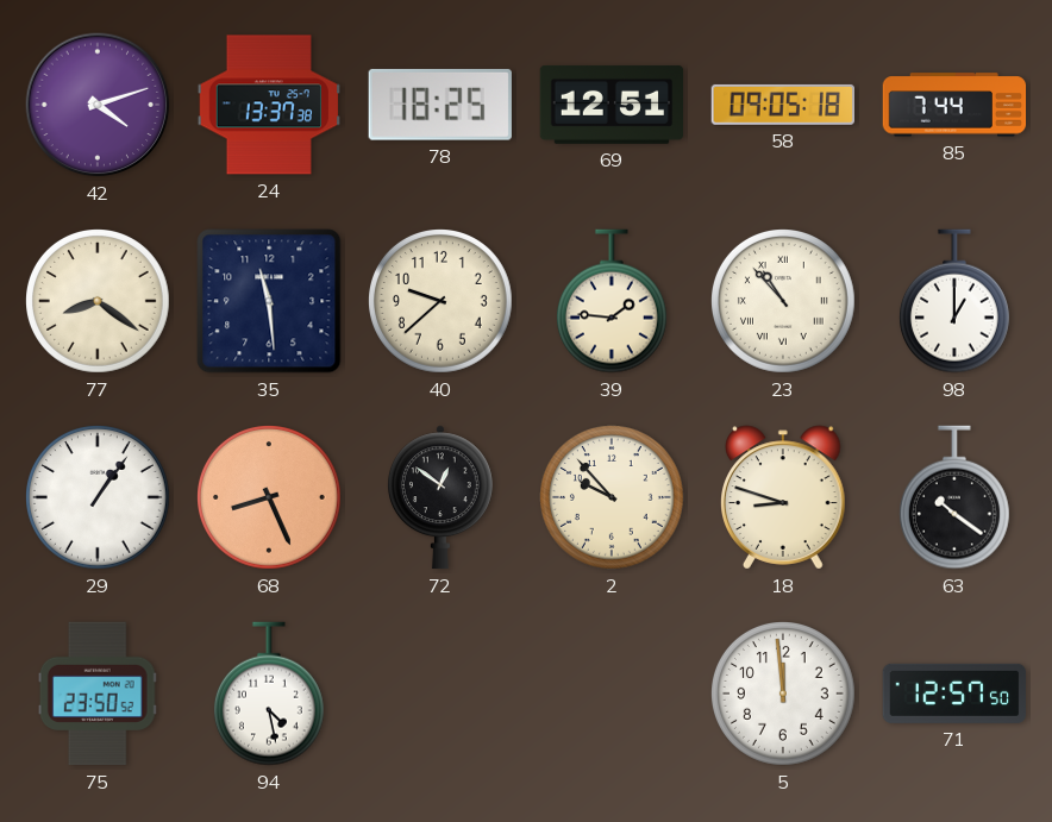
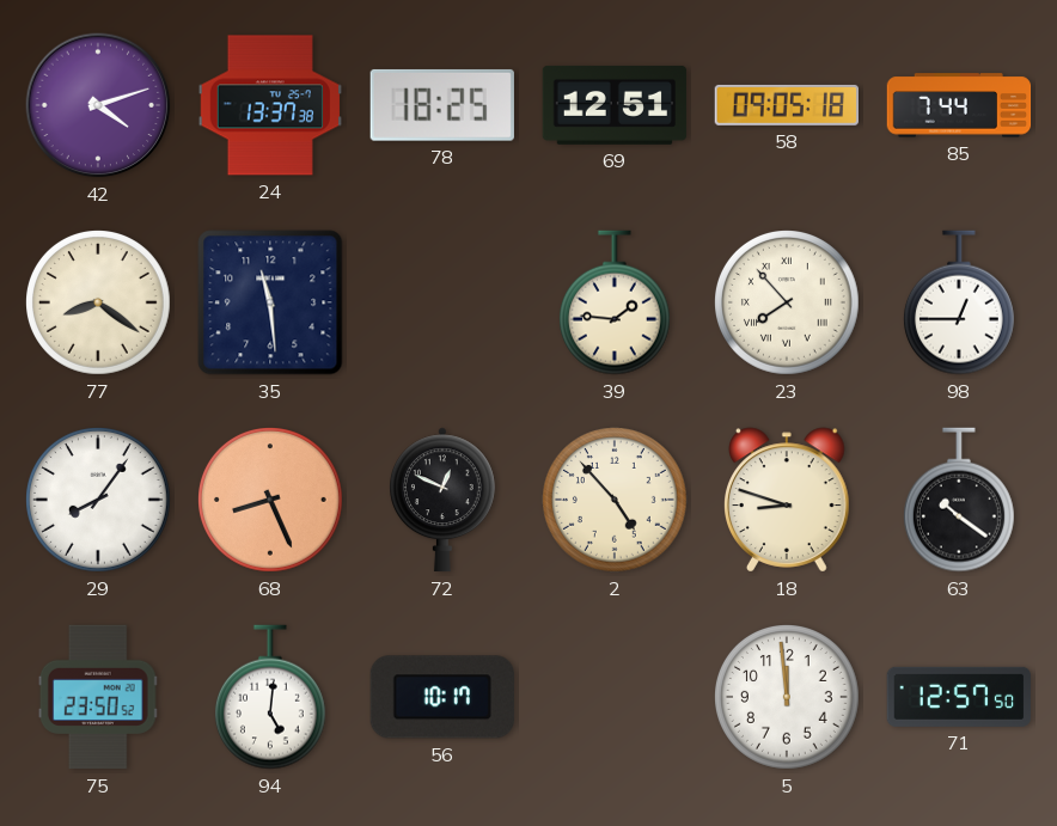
40: 9:38 -> none
23: 10:53 -> 7:53
98: 1:00 -> 12:45
29: 1:06 -> 8:06
72: 12:51 -> 12:49
2: 9:53 -> 4:53
94: 4:28 -> 5:01
56: none -> 10:17
